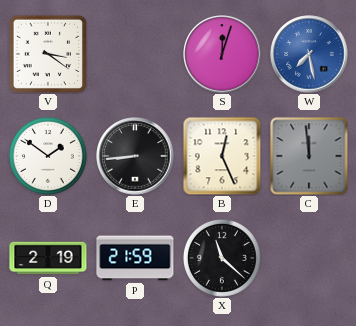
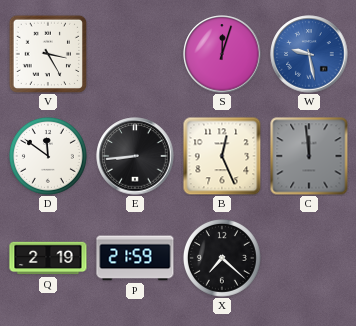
V: 3:21 -> 3:25
W: 7:28 -> 9:28
D: 1:51 -> 11:51
X: 11:22 -> 7:22
